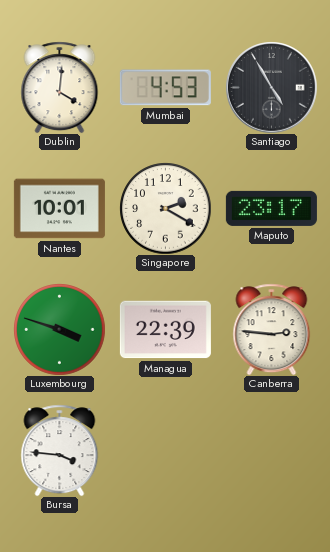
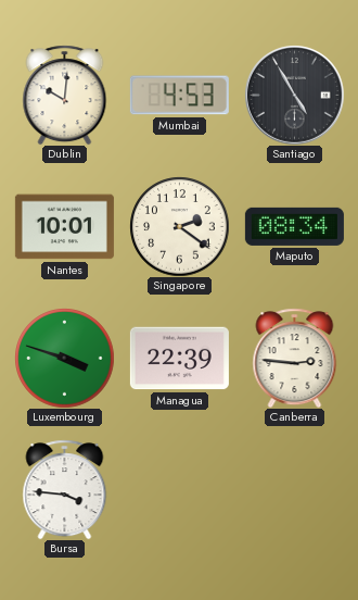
Dublin: 4:01 -> 10:01
Singapore: 2:20 -> 2:21
Maputo: 23:17 -> 08:34
